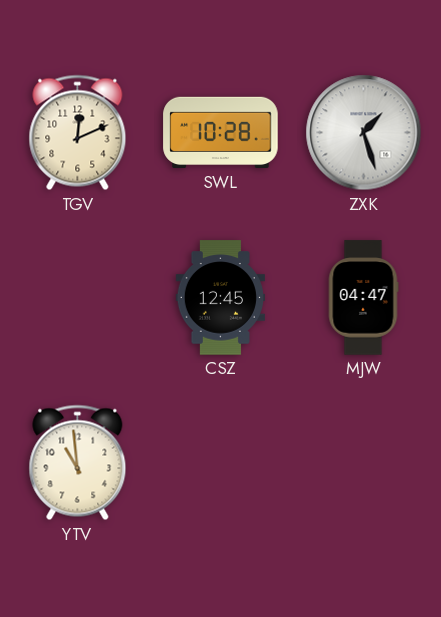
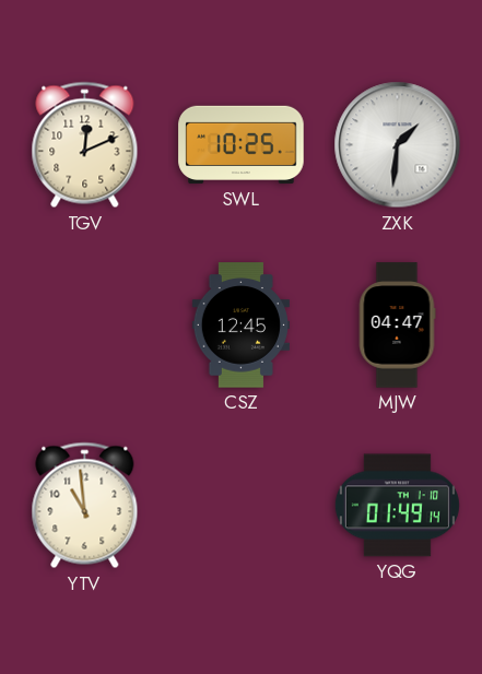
SWL: 10:28 -> 10:25
ZXK: 1:27 -> 1:31
YQG: none -> 01:49
